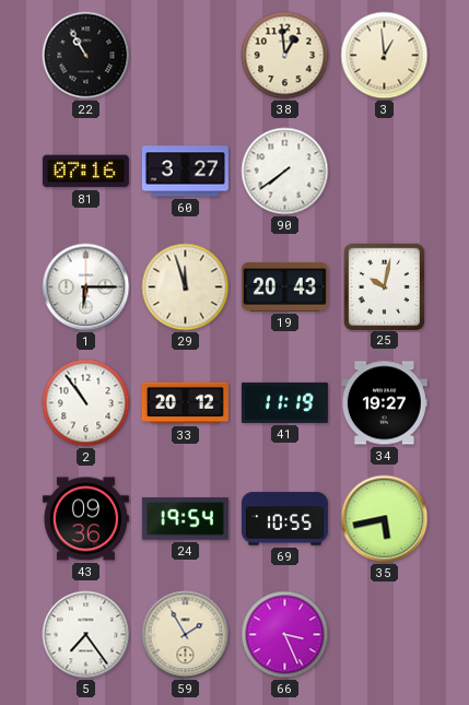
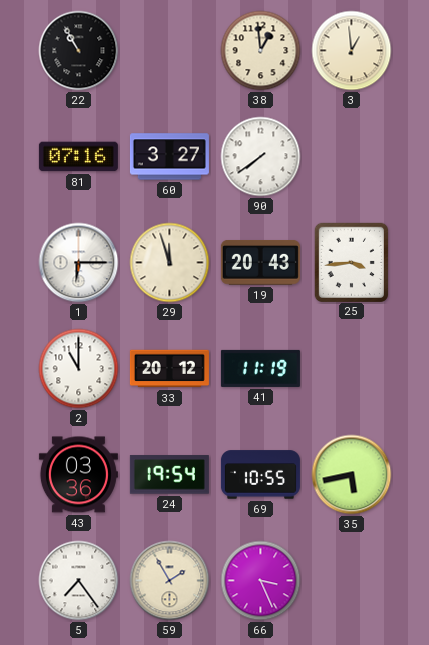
25: 10:02 -> 3:44
2: 10:54 -> 11:00
34: 19:27 -> none
43: 09:36 -> 03:36
